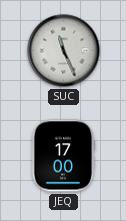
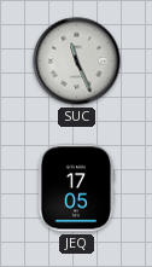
JEQ: 17:00 -> 17:05
